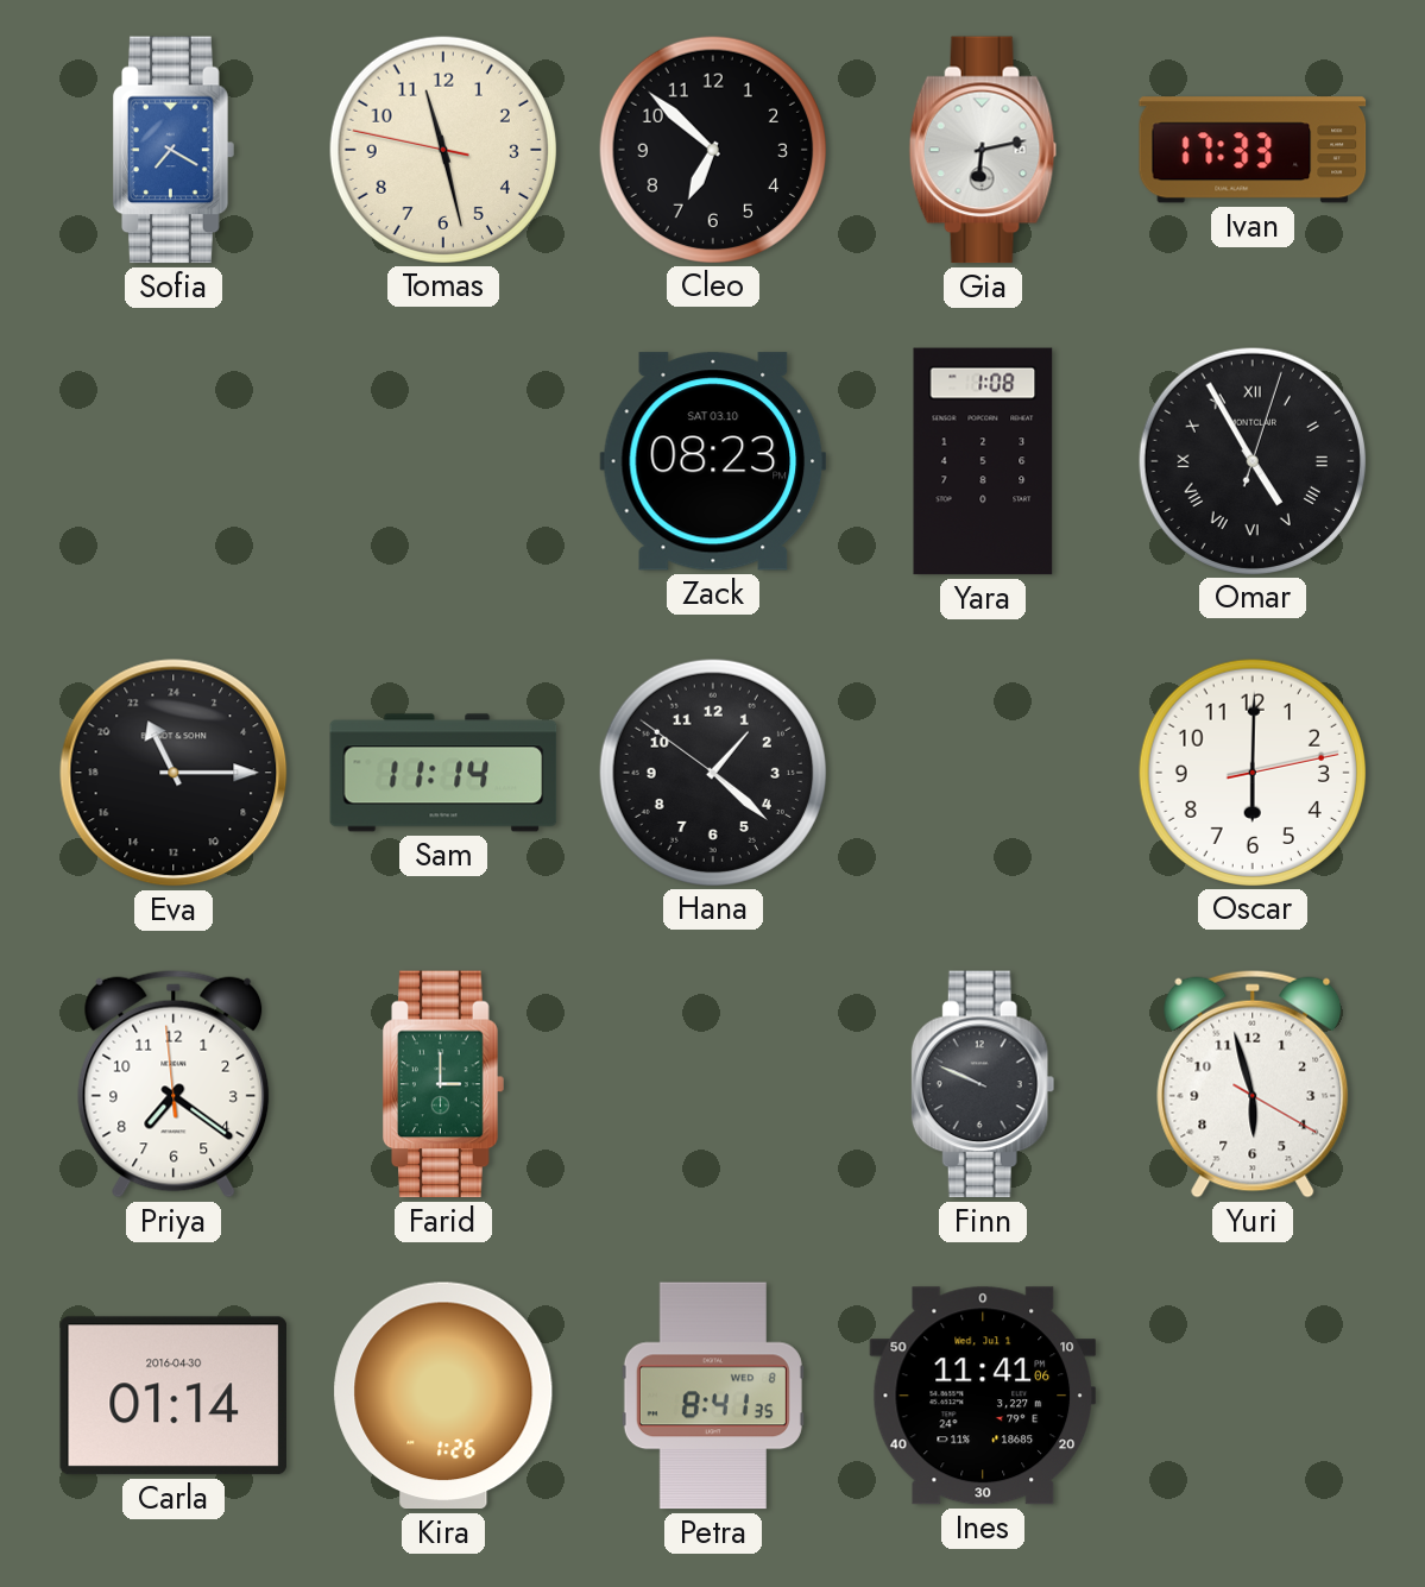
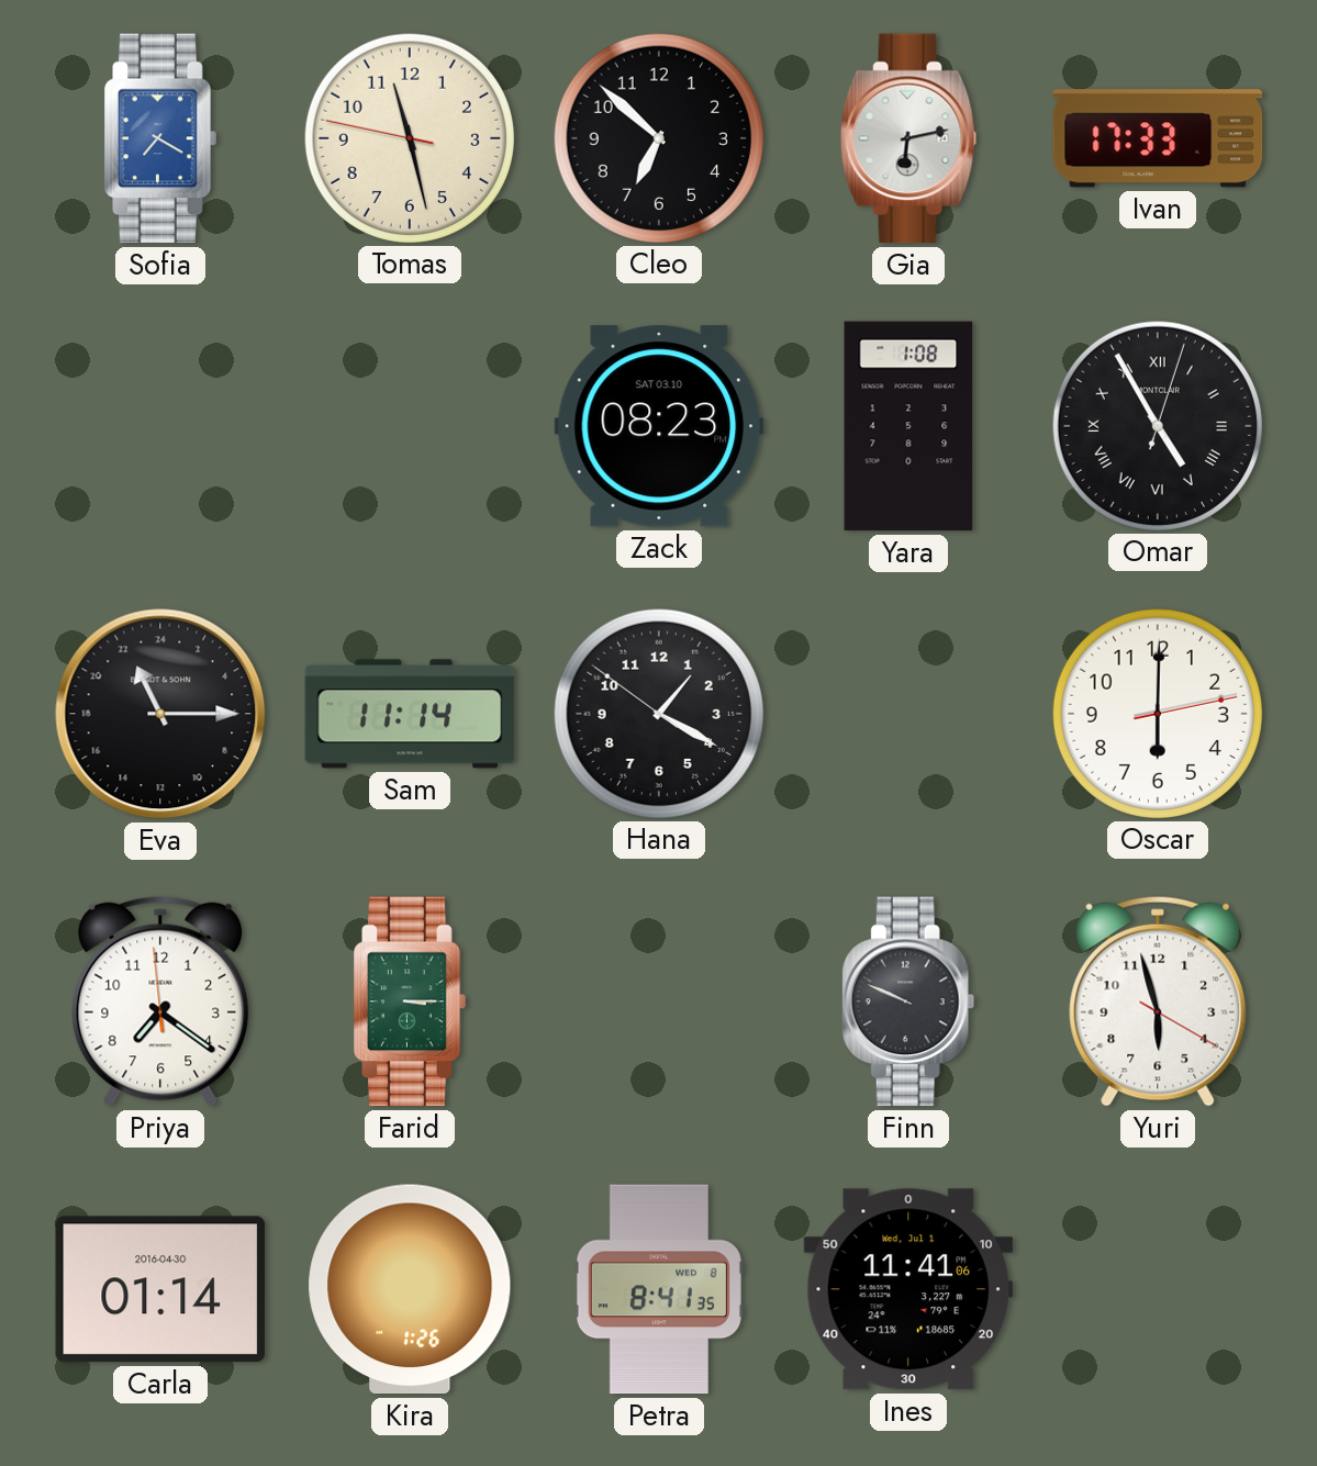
Hana: 1:21 -> 1:19
Farid: 3:00 -> 3:15
